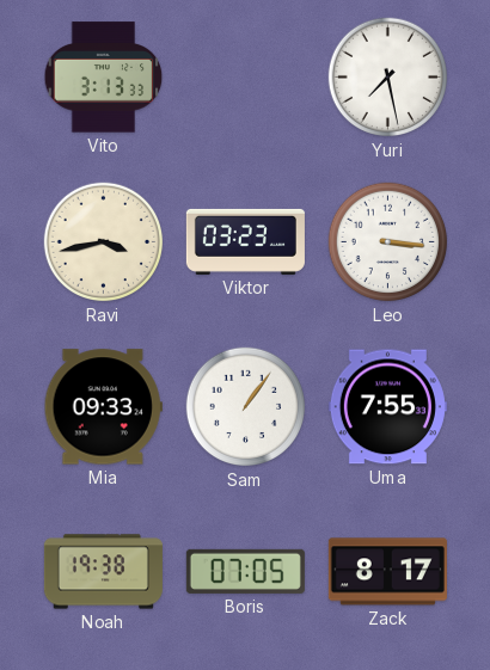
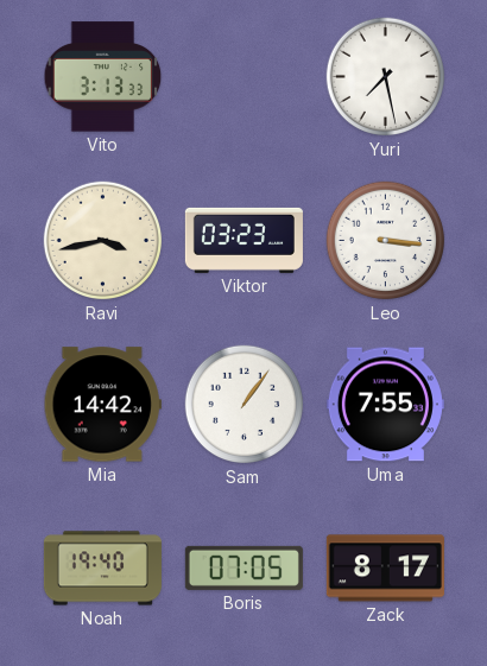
Mia: 09:33 -> 14:42
Noah: 19:38 -> 19:40
